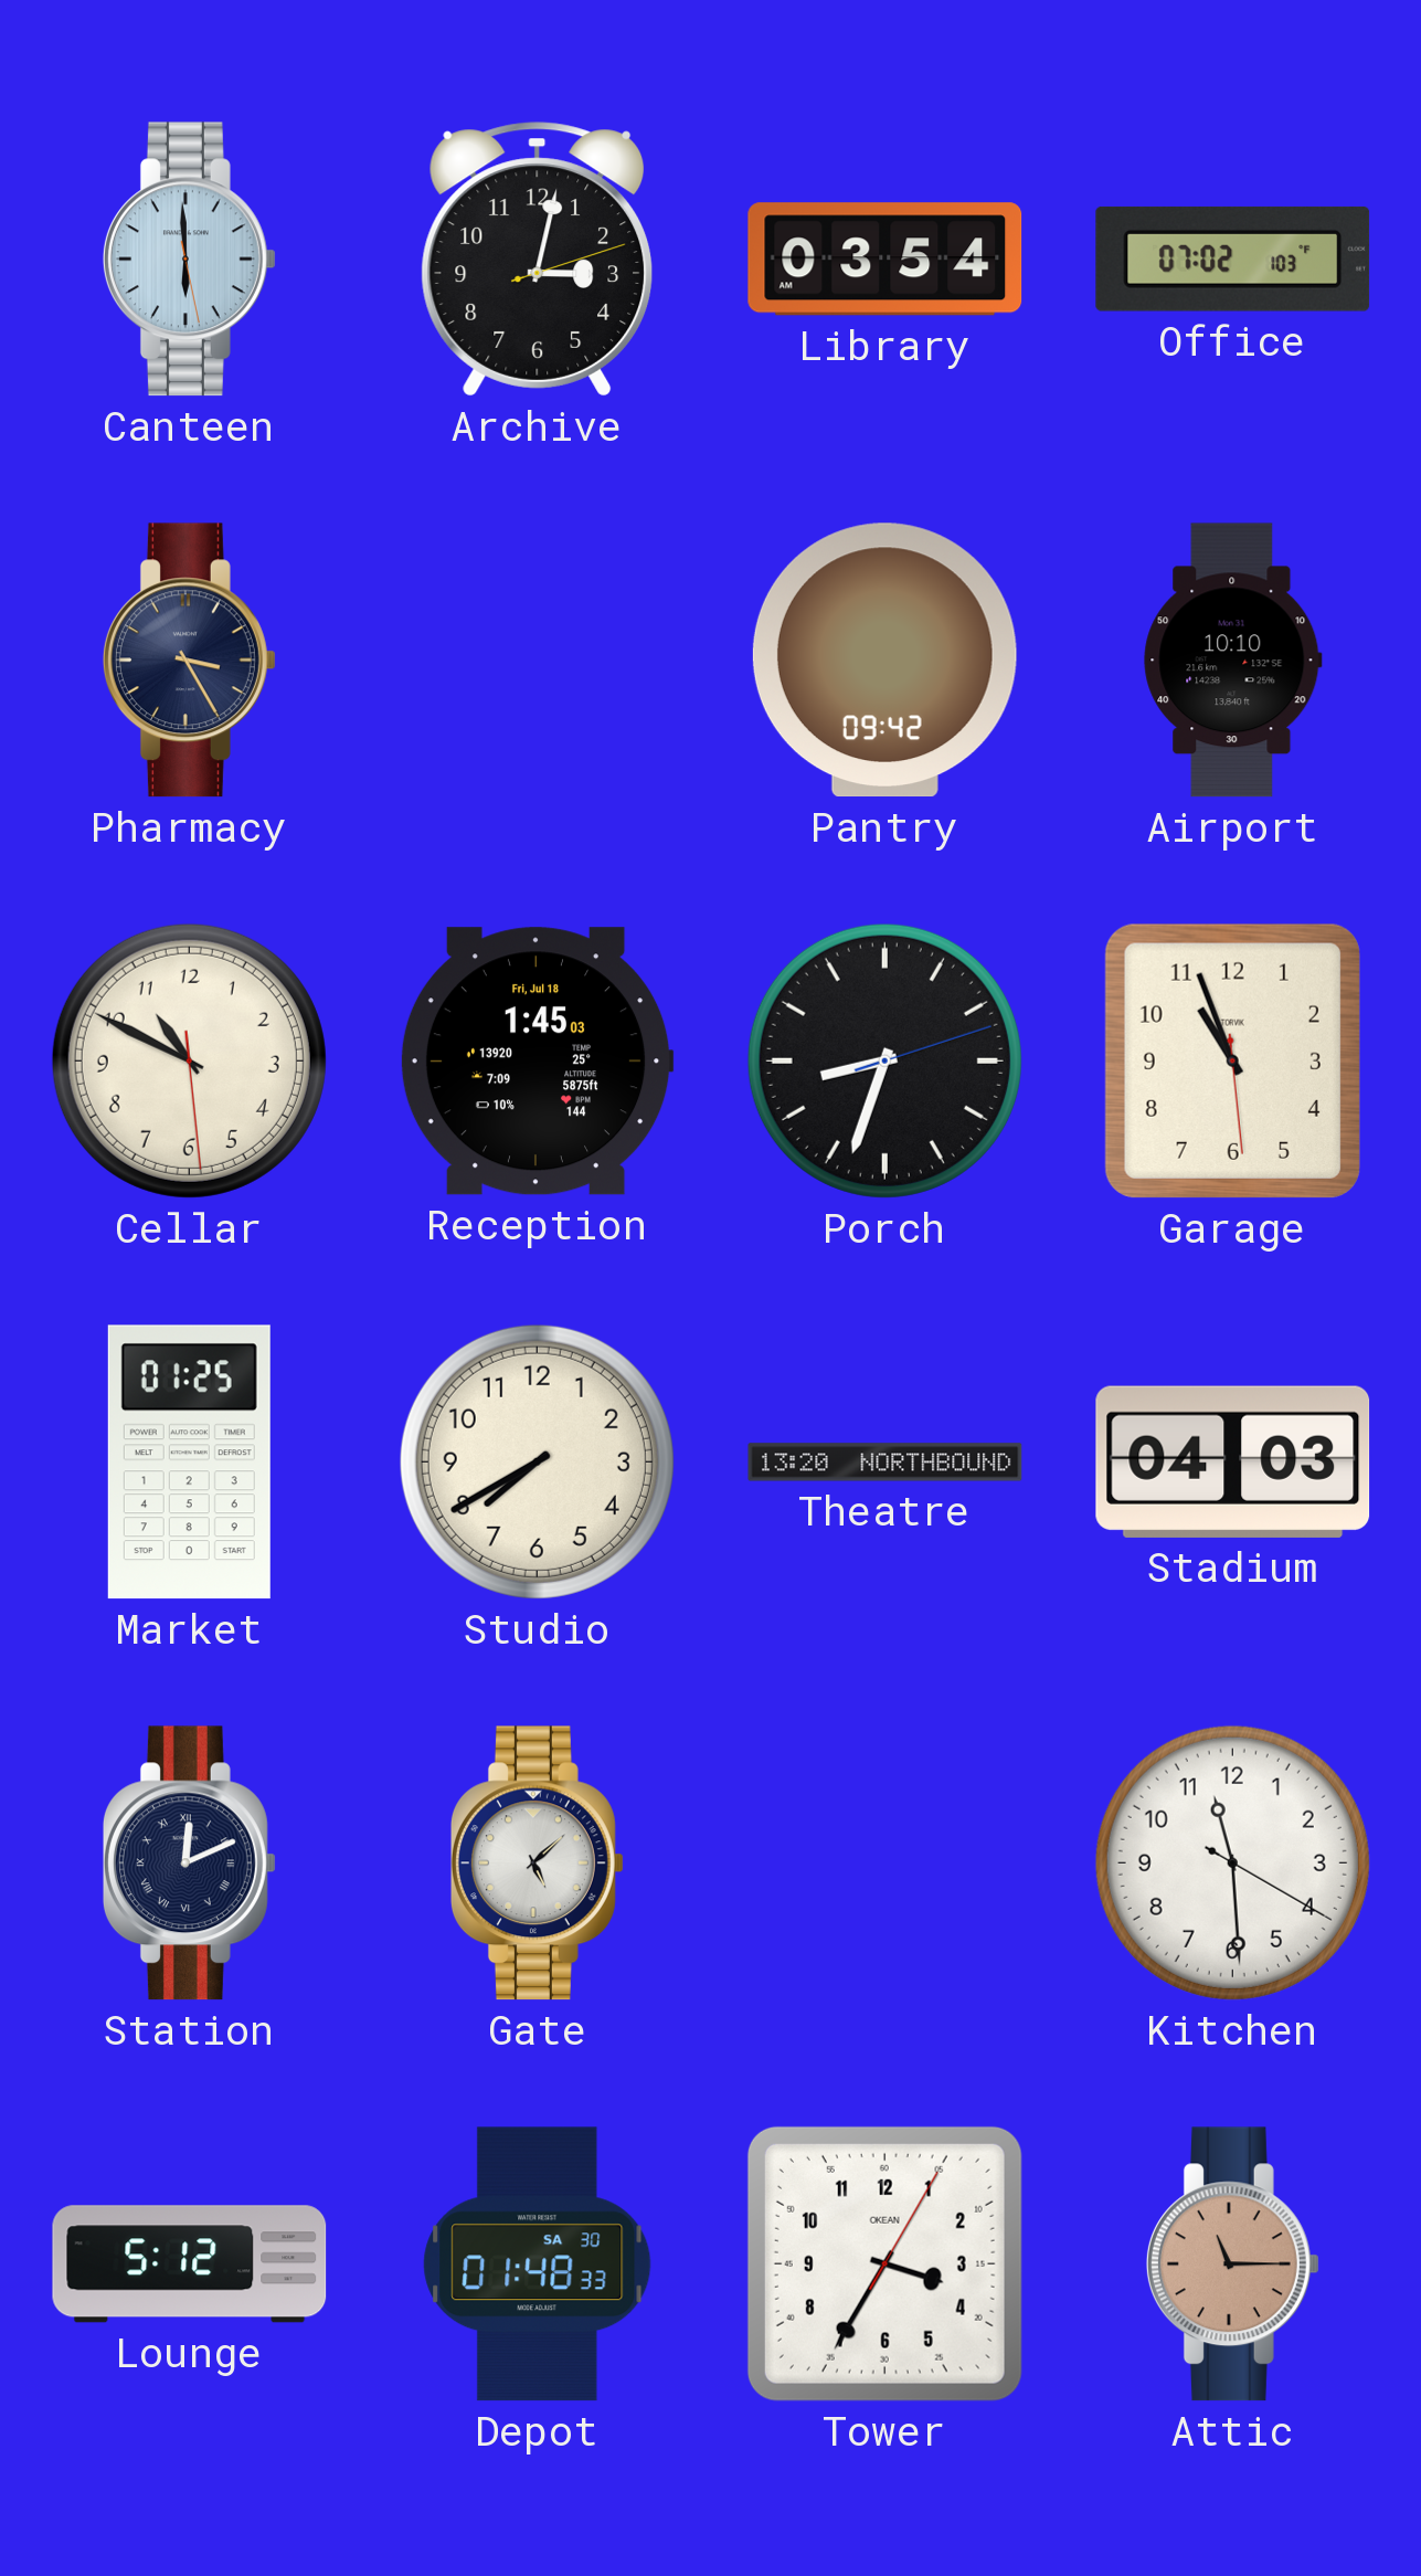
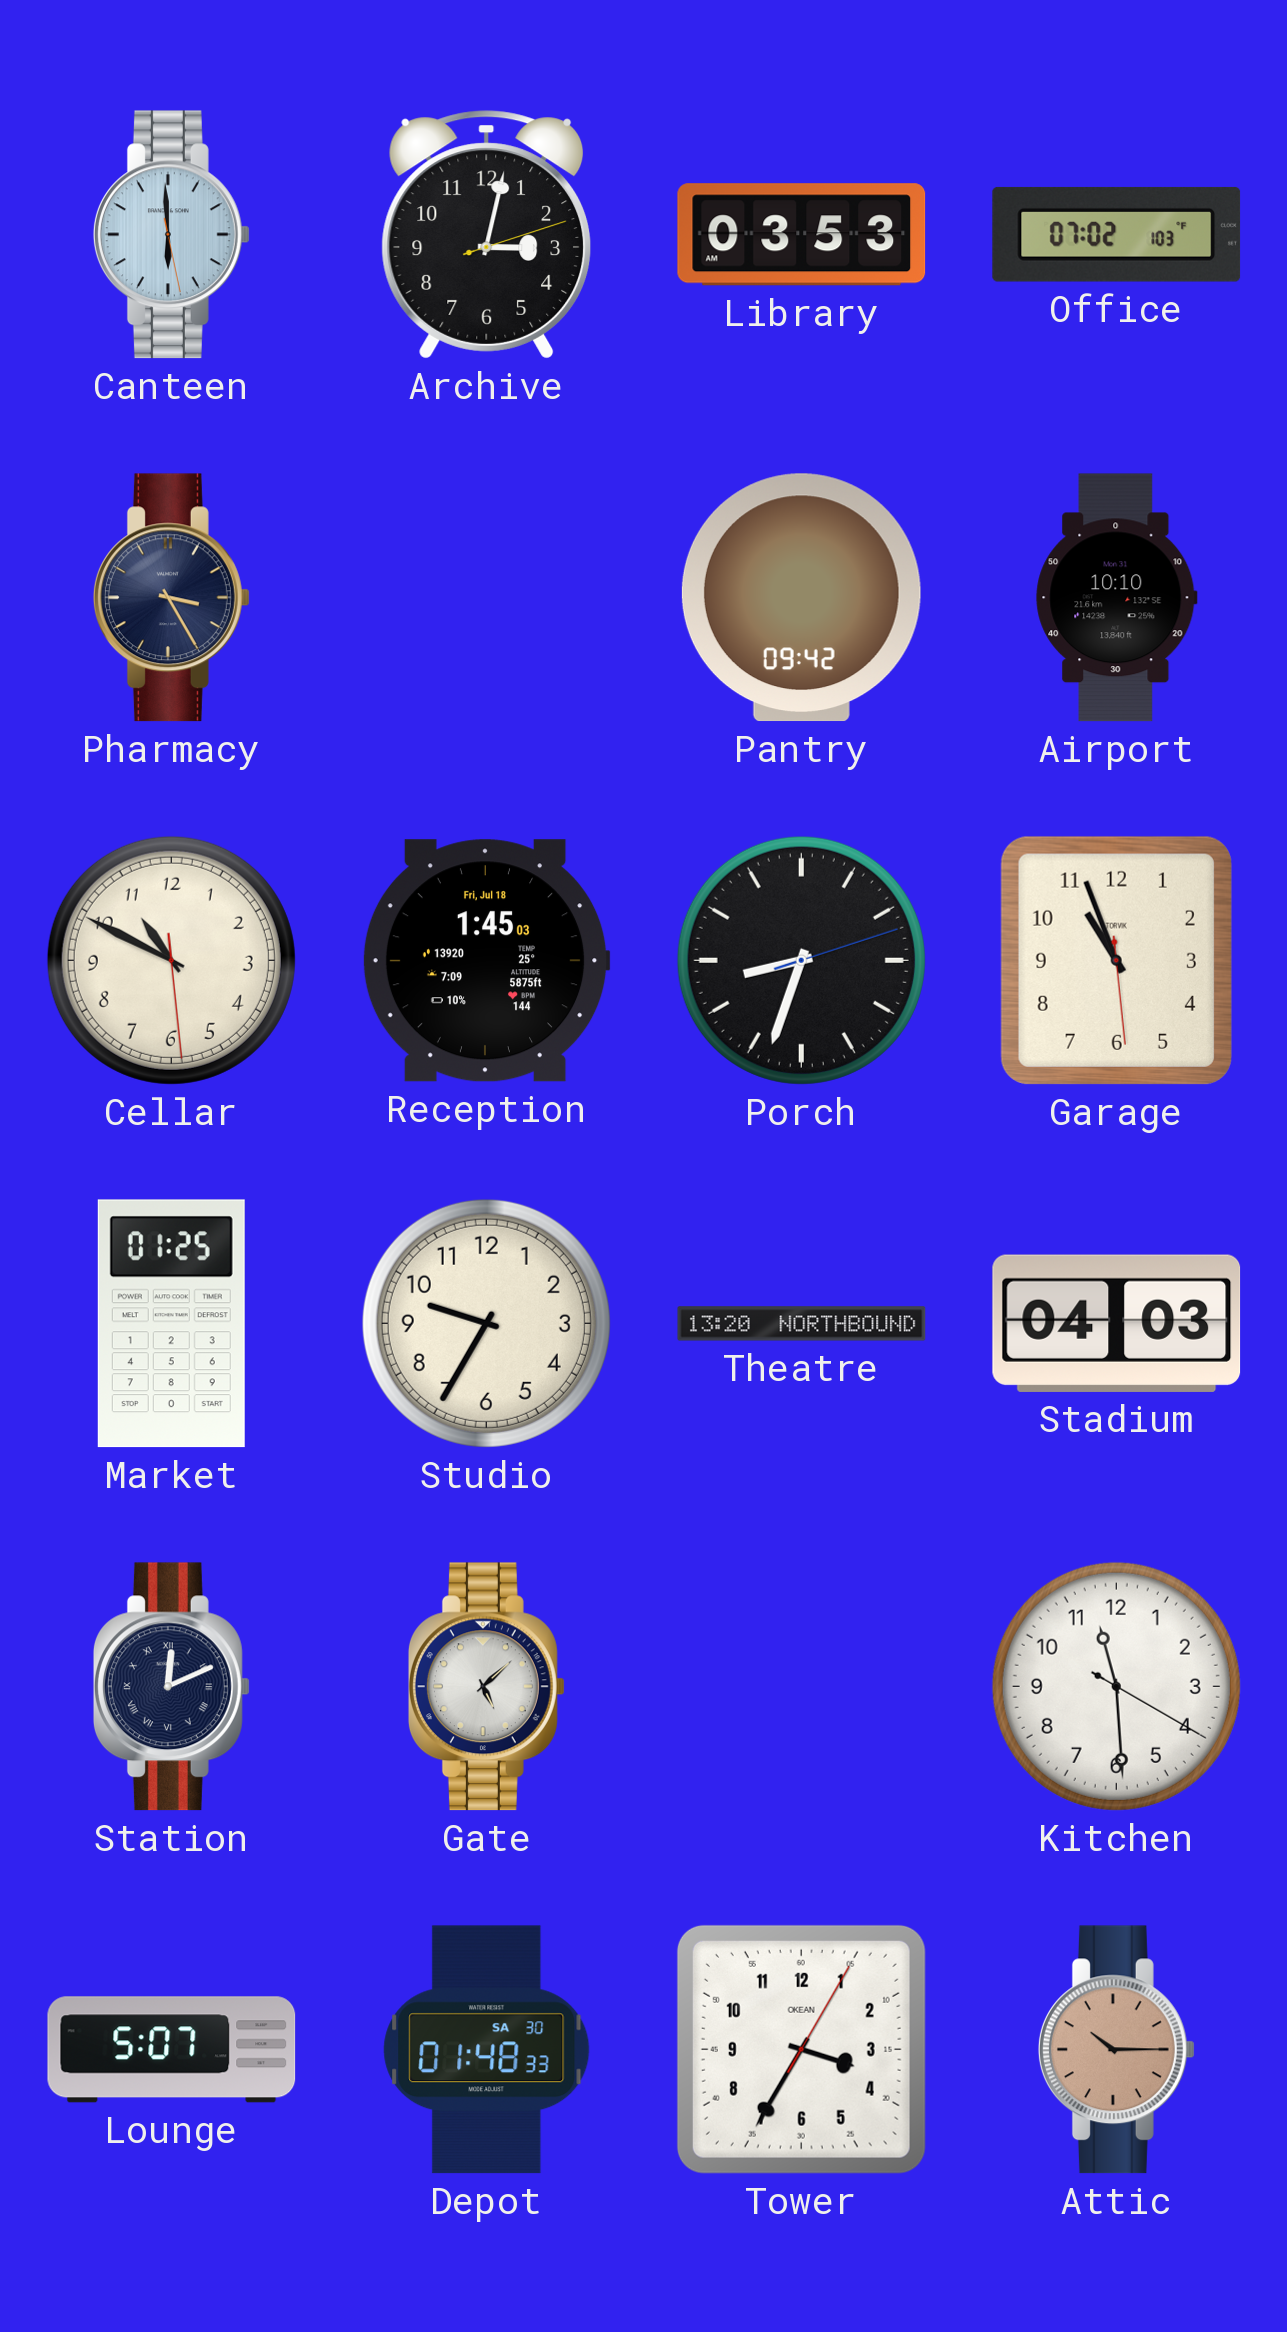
Library: 03:54 -> 03:53
Studio: 7:40 -> 9:35
Lounge: 5:12 -> 5:07
Attic: 11:15 -> 10:15
